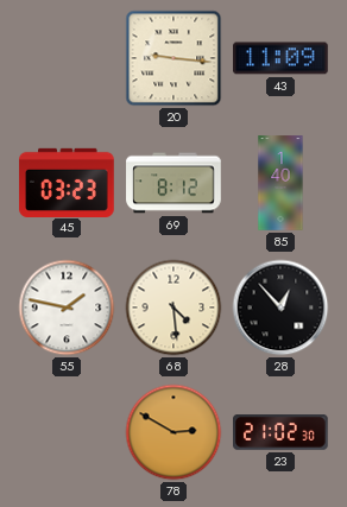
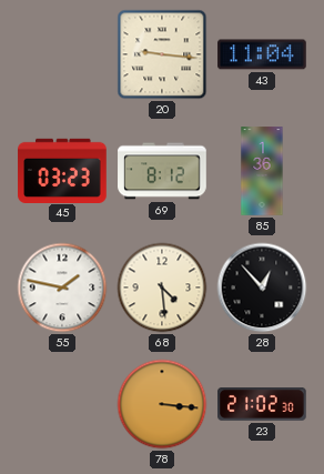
43: 11:09 -> 11:04
85: 1:40 -> 1:36
78: 2:50 -> 3:16
